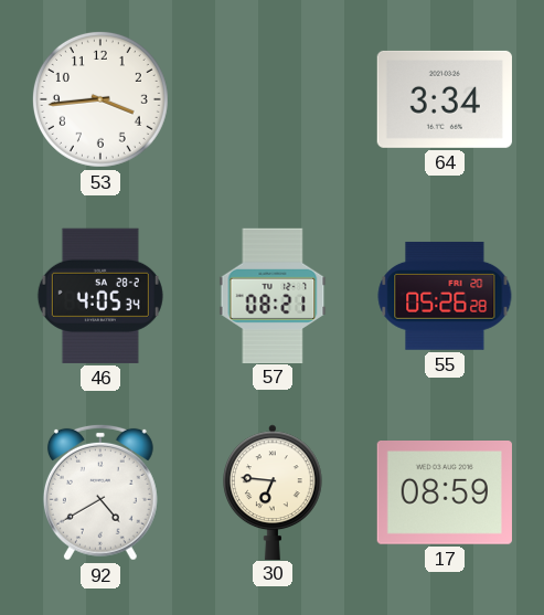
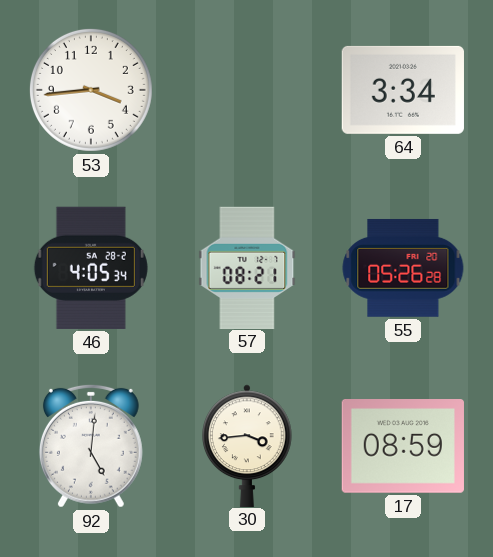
92: 4:40 -> 5:01
30: 6:46 -> 3:44
